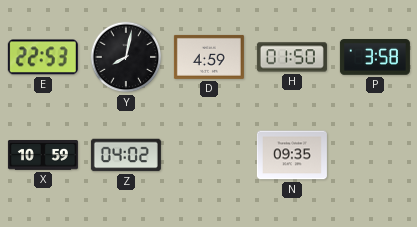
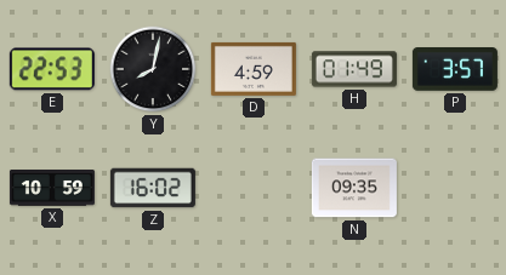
H: 01:50 -> 01:49
P: 3:58 -> 3:57
Z: 04:02 -> 16:02
